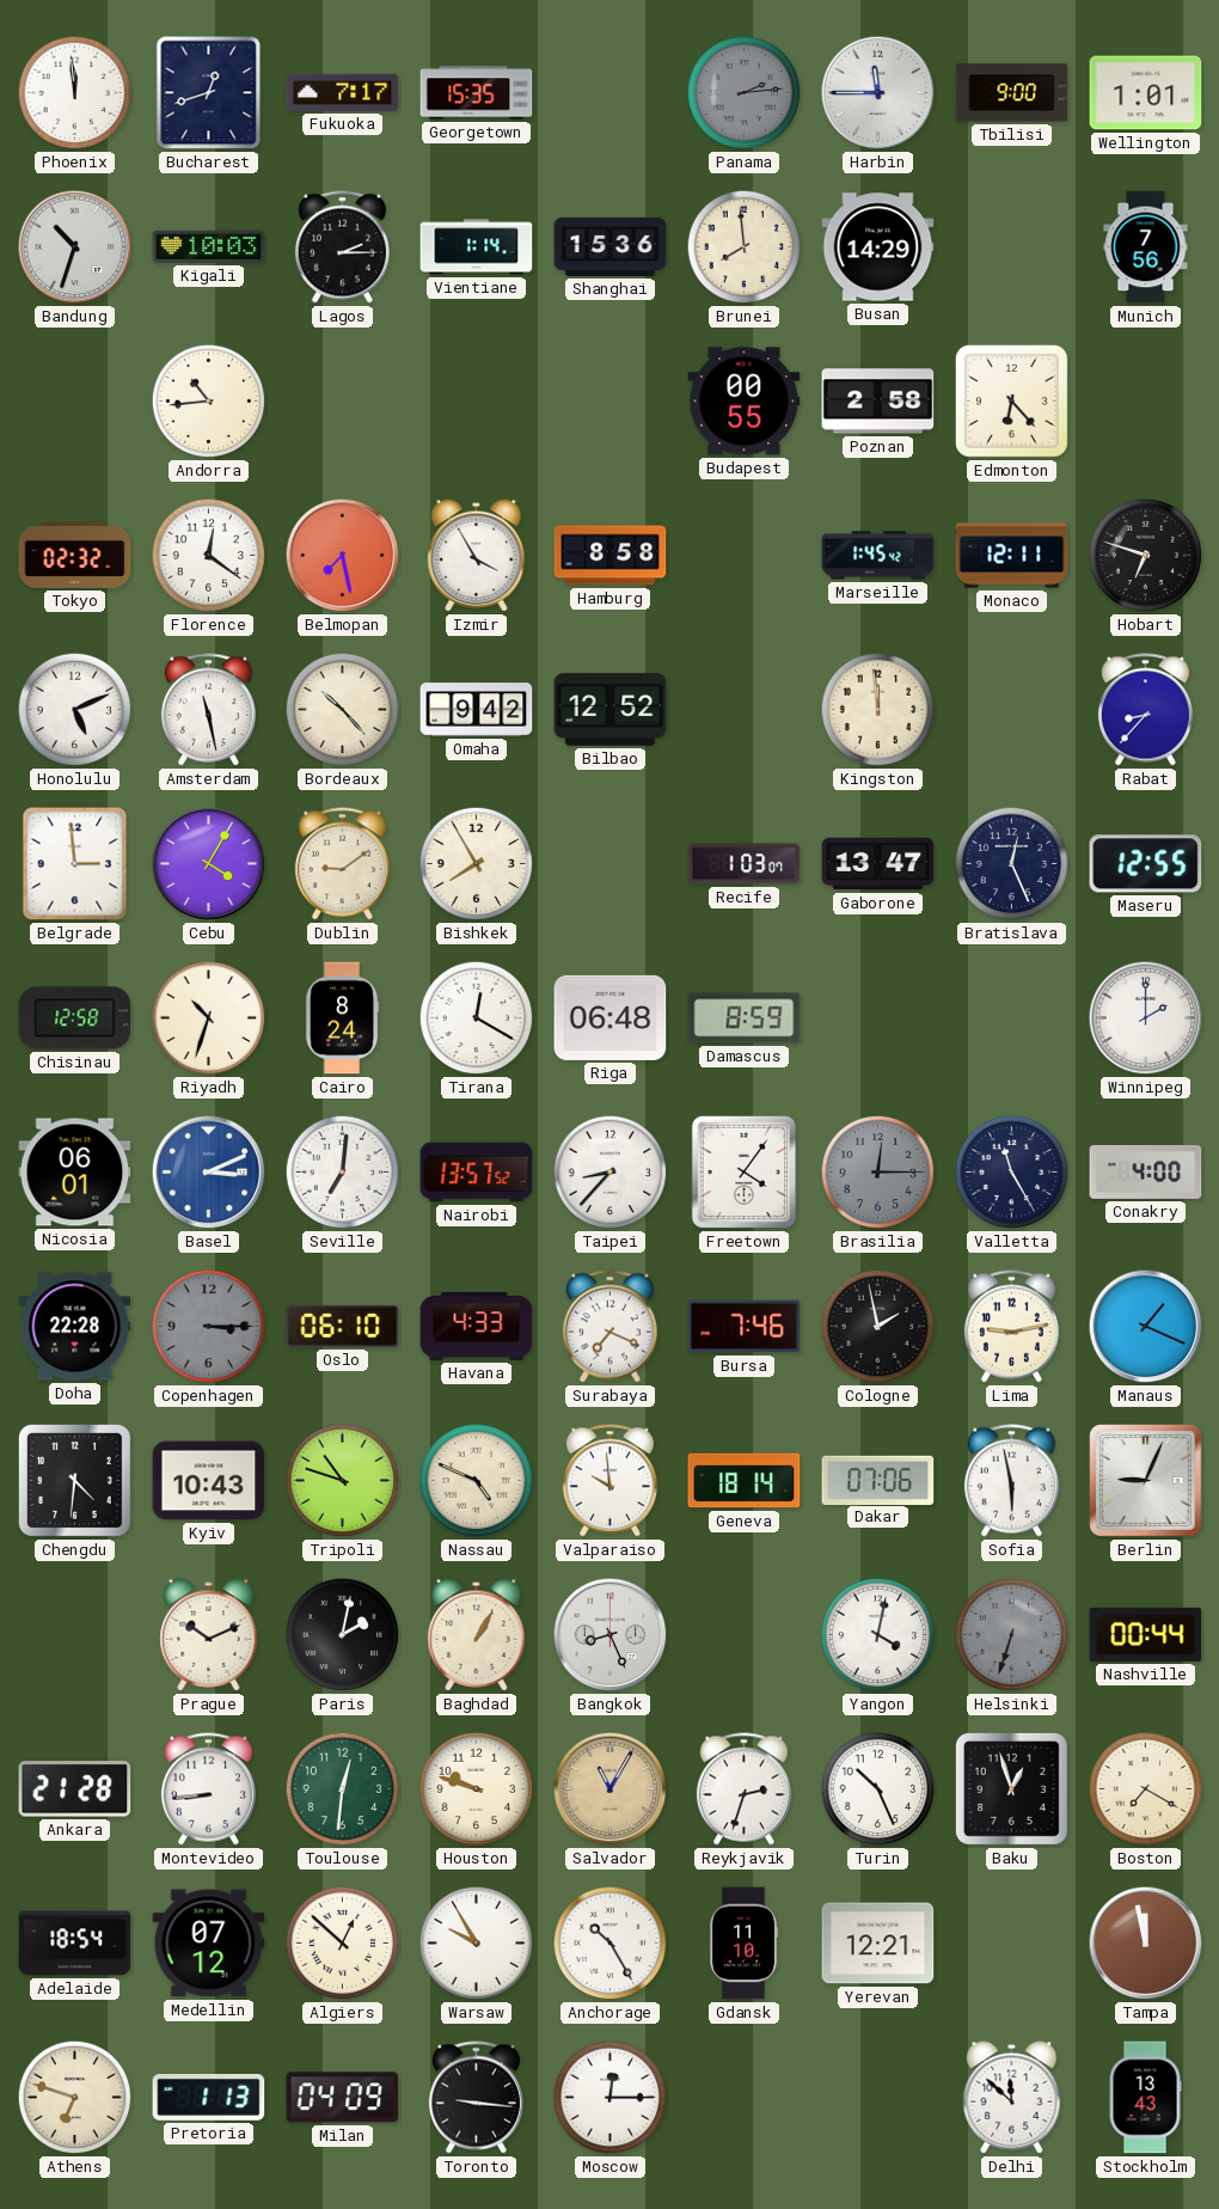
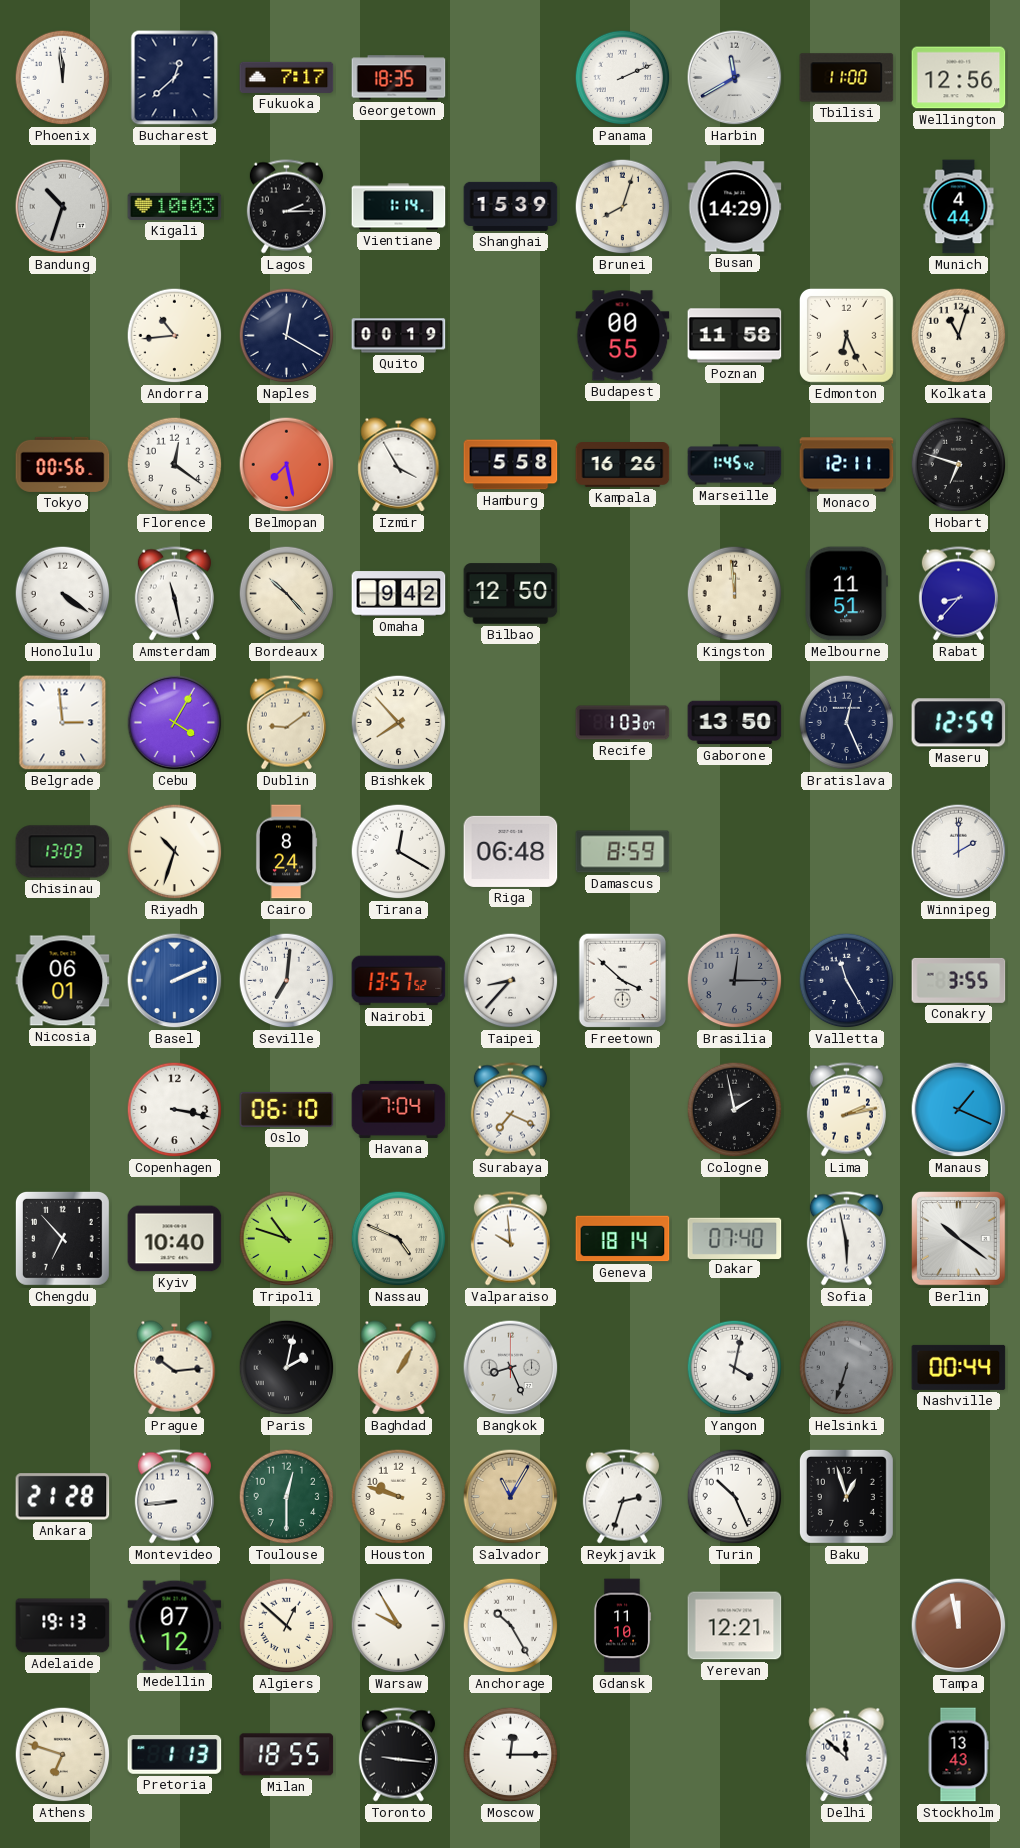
Bucharest: 12:42 -> 12:38
Georgetown: 15:35 -> 18:35
Panama: 2:14 -> 2:11
Panama dial: grey -> white
Harbin: 11:45 -> 11:40
Tbilisi: 9:00 -> 11:00
Wellington: 1:01 -> 12:56
Shanghai: 15:36 -> 15:39
Brunei: 7:59 -> 8:03
Munich: 7:56 -> 4:44
Naples: none -> 12:20
Quito: none -> 00:19
Poznan: 2:58 -> 11:58
Edmonton: 6:23 -> 6:26
Kolkata: none -> 11:03
Tokyo: 02:32 -> 00:56
Hamburg: 8:58 -> 5:58
Kampala: none -> 16:26
Honolulu: 5:11 -> 4:21
Bilbao: 12:52 -> 12:50
Melbourne: none -> 11:51
Bishkek: 7:55 -> 7:53
Gaborone: 13:47 -> 13:50
Maseru: 12:55 -> 12:59
Chisinau: 12:58 -> 13:03
Basel: 3:11 -> 2:11
Freetown: 4:06 -> 3:52
Conakry: 4:00 -> 3:55
Doha: 22:28 -> none
Copenhagen: 3:15 -> 3:17
Copenhagen dial: grey -> white
Havana: 4:33 -> 7:04
Bursa: 7:46 -> none
Lima: 9:13 -> 2:13
Chengdu: 4:31 -> 6:53
Kyiv: 10:43 -> 10:40
Dakar: 07:06 -> 07:40
Berlin: 9:04 -> 10:21
Prague: 10:11 -> 10:14
Toulouse: 12:31 -> 12:30
Boston: 7:20 -> none
Adelaide: 18:54 -> 19:13
Milan: 04:09 -> 18:55
